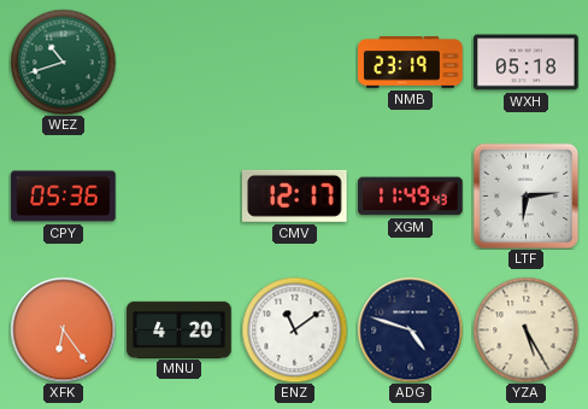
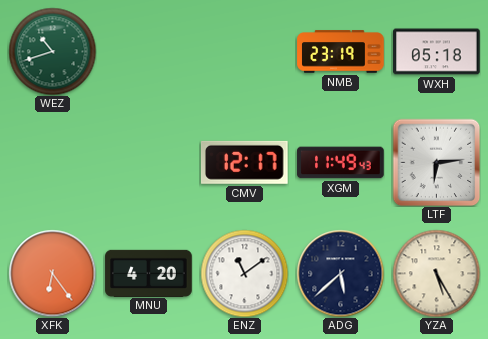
CPY: 05:36 -> none
ADG: 4:48 -> 5:38
